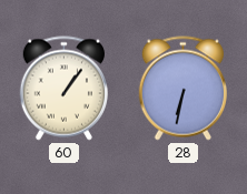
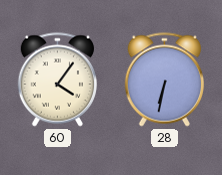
60: 1:06 -> 4:06
